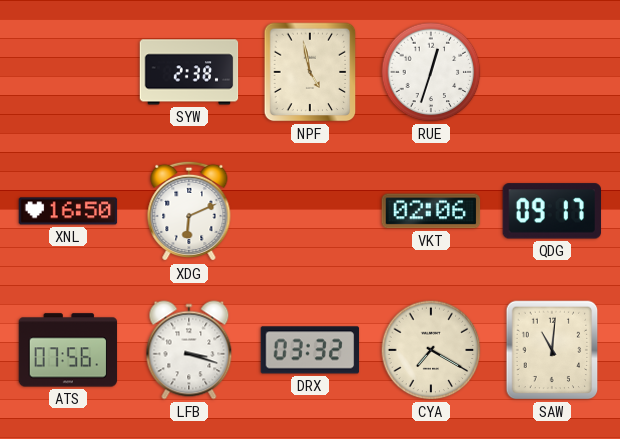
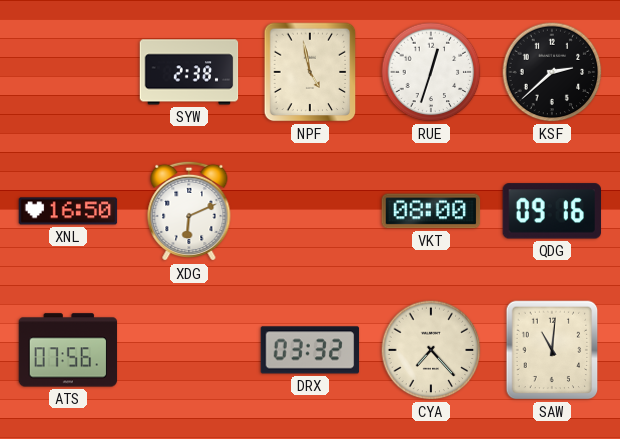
KSF: none -> 2:38
VKT: 02:06 -> 08:00
QDG: 09:17 -> 09:16
LFB: 3:18 -> none
CYA: 7:20 -> 7:23
